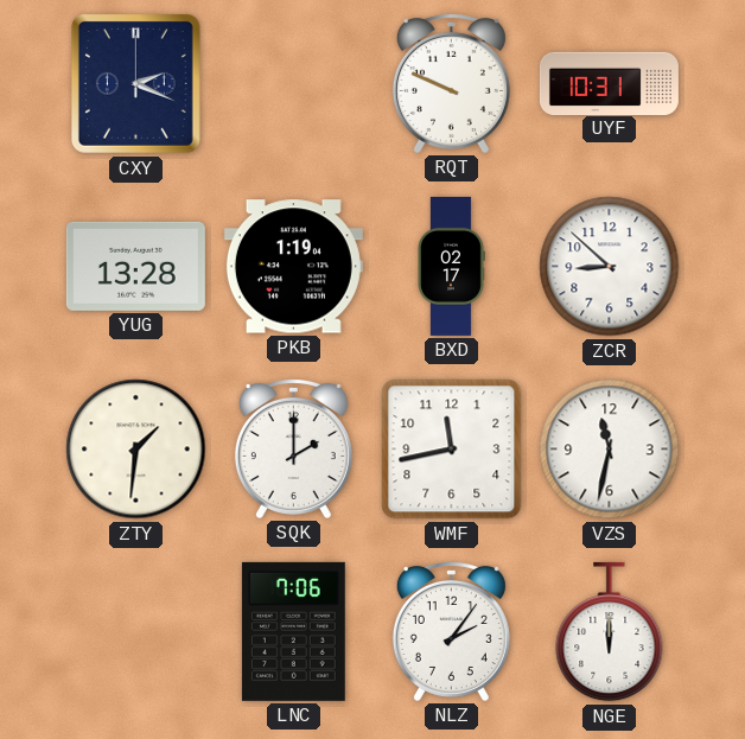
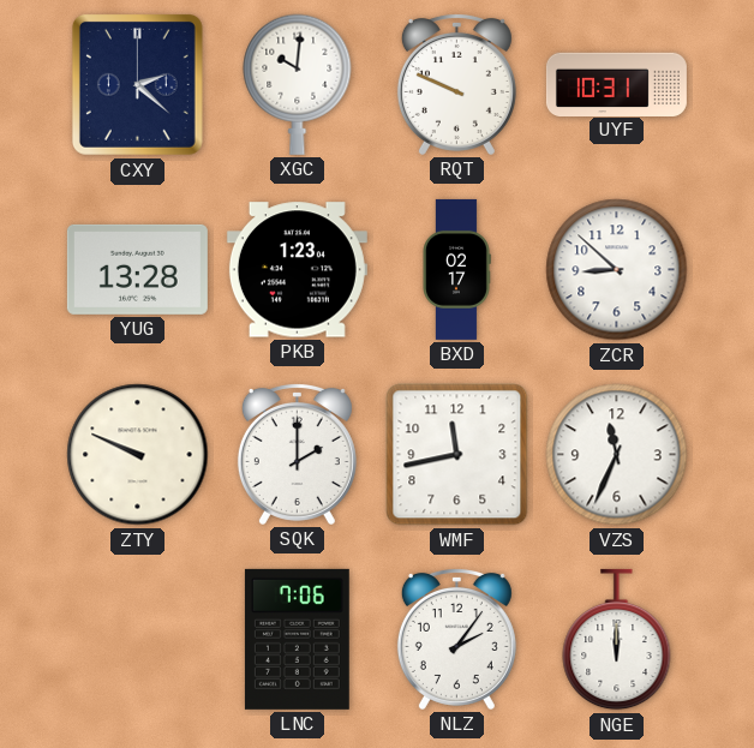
CXY: 2:19 -> 2:22
XGC: none -> 10:01
PKB: 1:19 -> 1:23
ZTY: 1:31 -> 9:49
VZS: 11:32 -> 11:34
